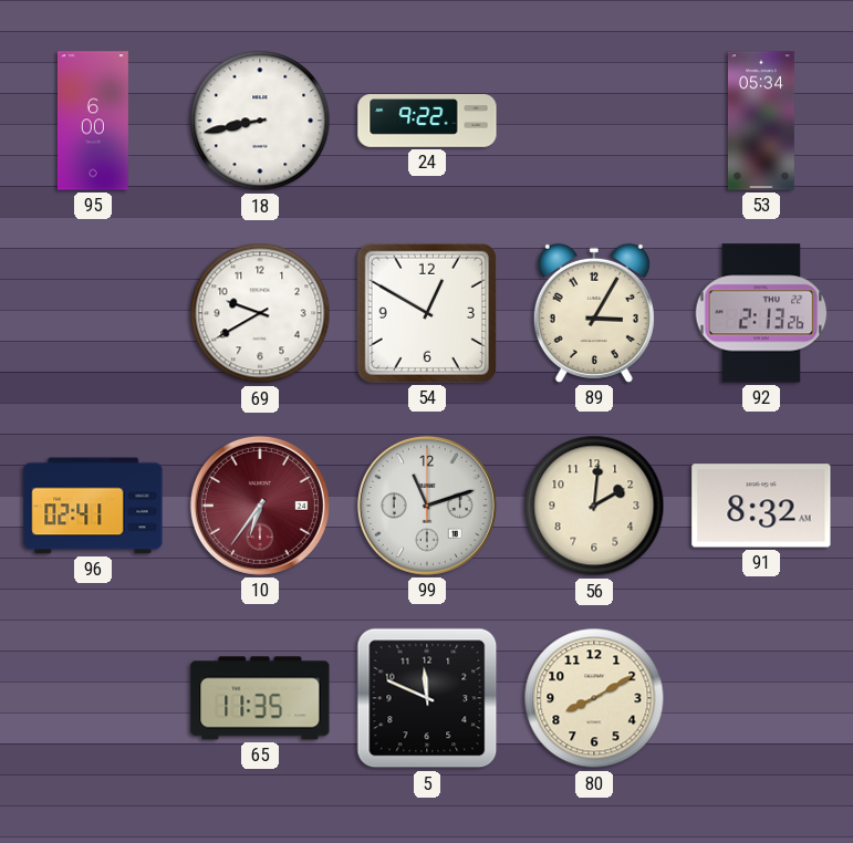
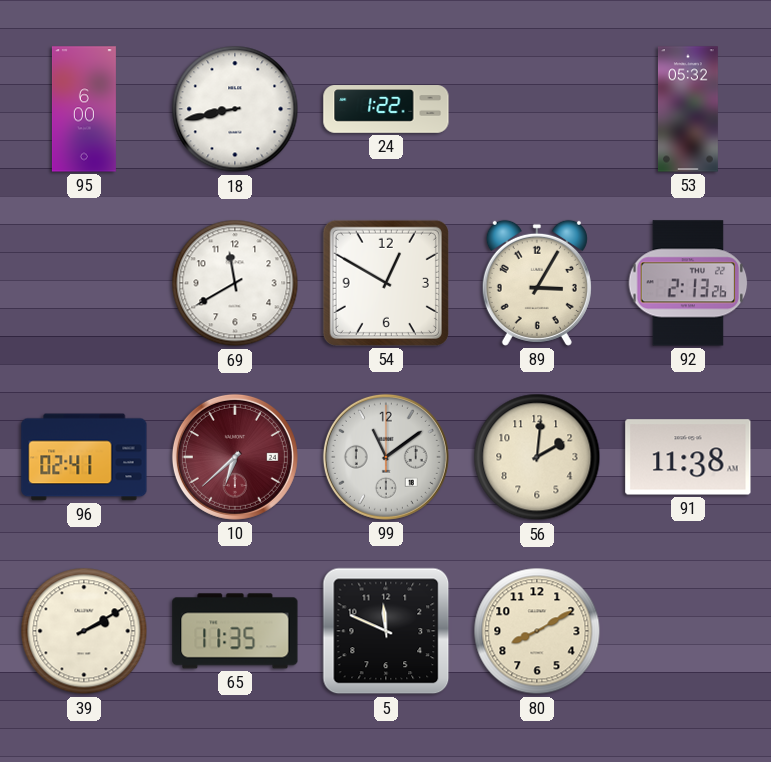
24: 9:22 -> 1:22
53: 05:34 -> 05:32
69: 9:40 -> 11:40
10: 6:36 -> 6:38
99: 11:12 -> 11:09
91: 8:32 -> 11:38
39: none -> 2:10
